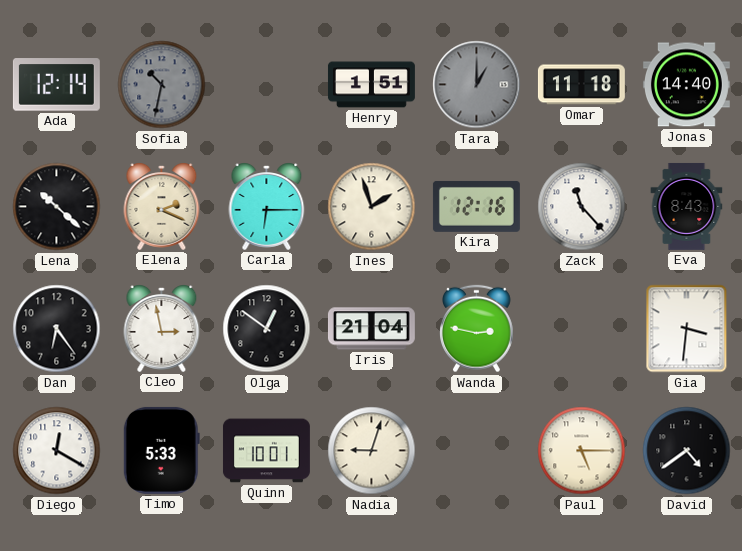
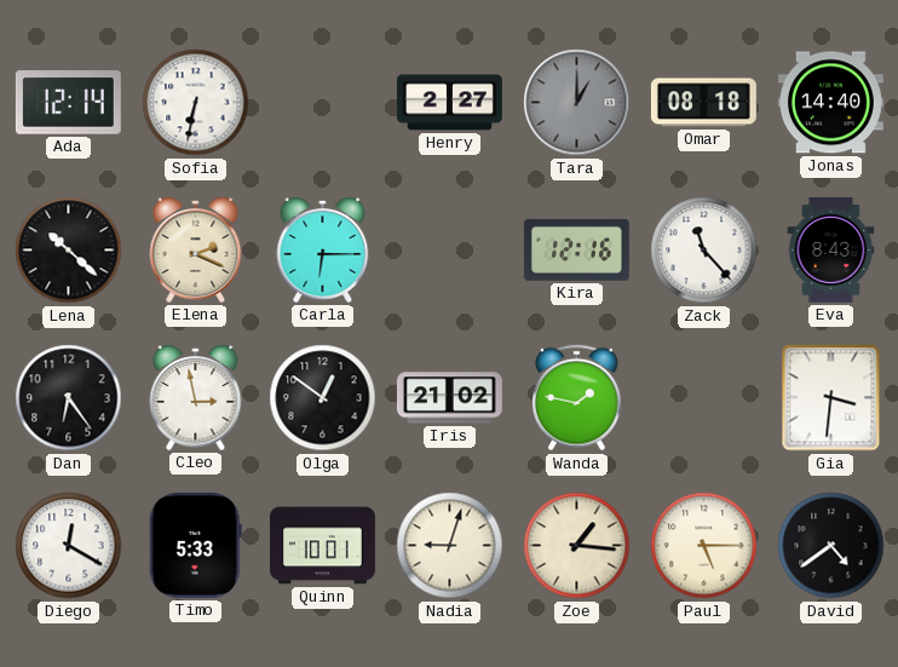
Sofia: 10:32 -> 6:32
Sofia dial: grey -> white
Henry: 1:51 -> 2:27
Omar: 11:18 -> 08:18
Ines: 1:57 -> none
Iris: 21:04 -> 21:02
Wanda: 2:47 -> 1:47
Zoe: none -> 1:16
